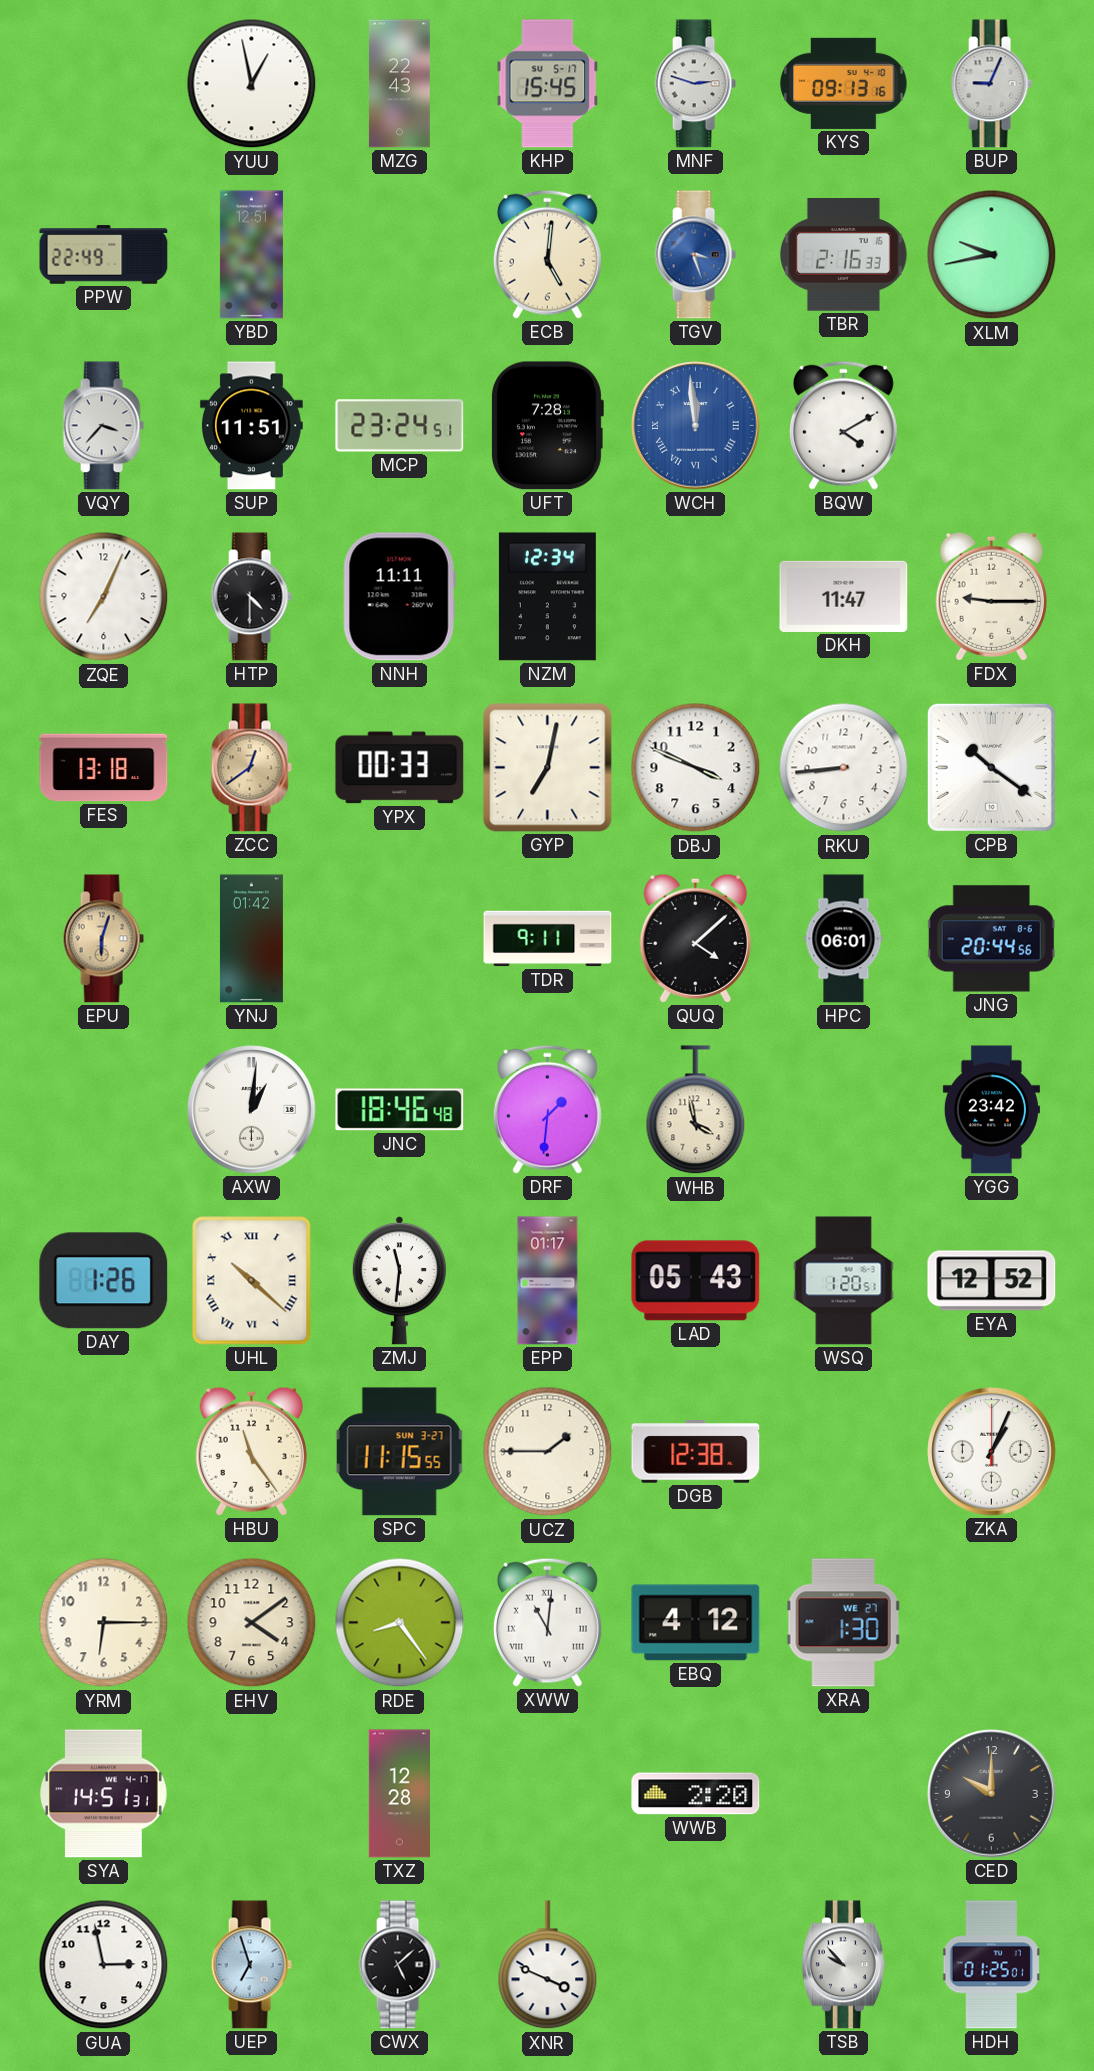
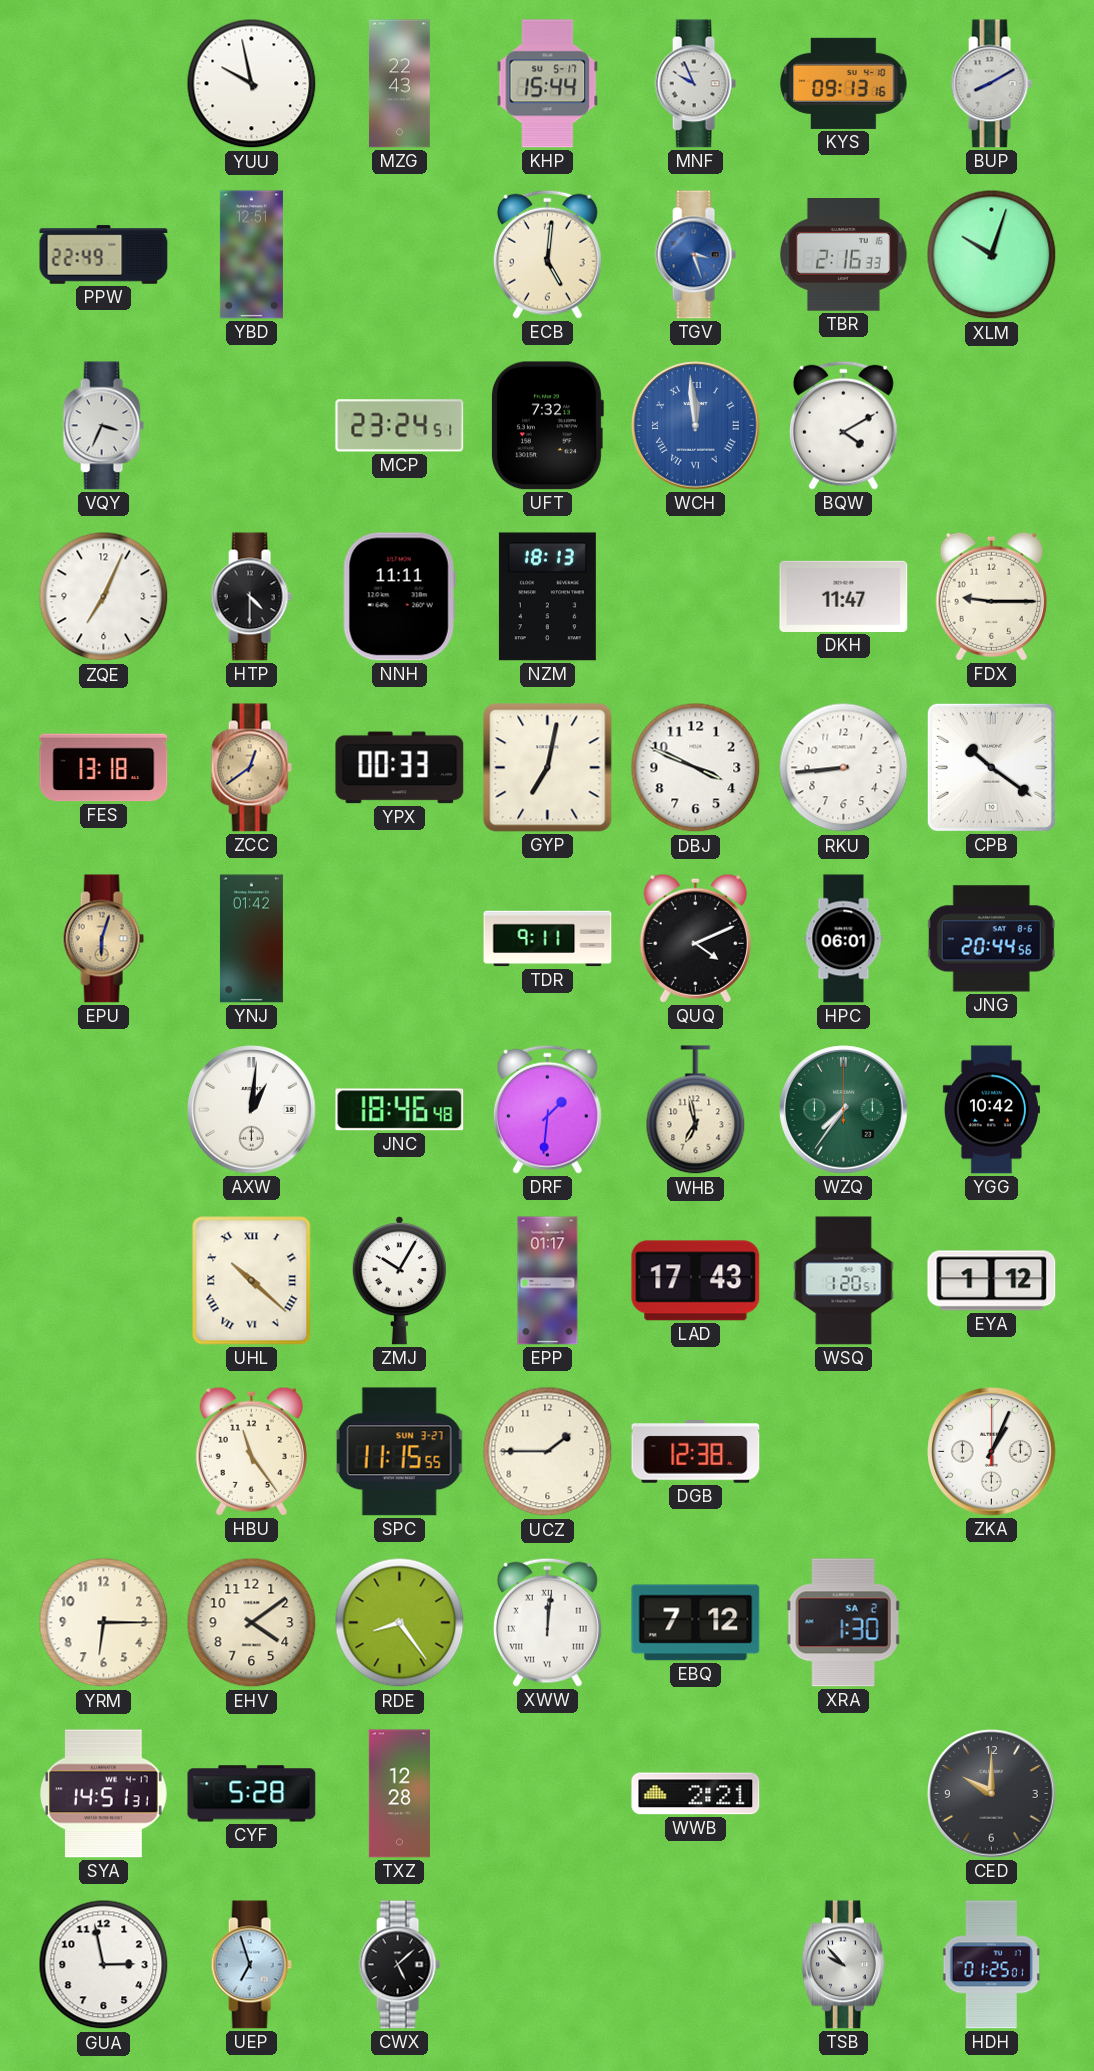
YUU: 12:58 -> 9:58
KHP: 15:45 -> 15:44
MNF: 2:48 -> 9:56
BUP: 9:04 -> 8:10
XLM: 9:43 -> 10:03
VQY: 3:37 -> 3:34
SUP: 11:51 -> none
UFT: 7:28 -> 7:32
NZM: 12:34 -> 18:13
QUQ: 4:08 -> 4:11
WHB: 3:58 -> 6:58
WZQ: none -> 7:36
YGG: 23:42 -> 10:42
DAY: 1:26 -> none
ZMJ: 11:31 -> 10:05
LAD: 05:43 -> 17:43
EYA: 12:52 -> 1:12
XWW: 11:01 -> 12:01
EBQ: 4:12 -> 7:12
XRA date: WE 27 -> SA 2
CYF: none -> 5:28
WWB: 2:20 -> 2:21
XNR: 3:49 -> none
